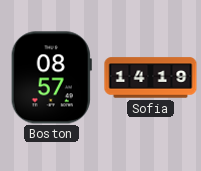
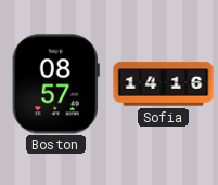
Sofia: 14:19 -> 14:16
